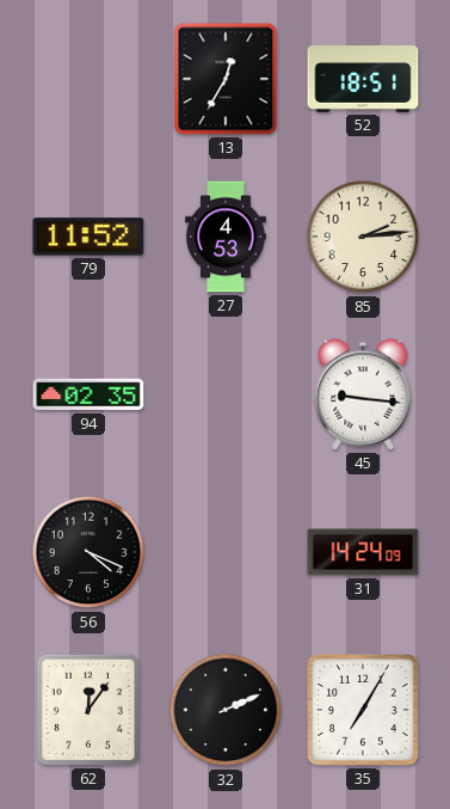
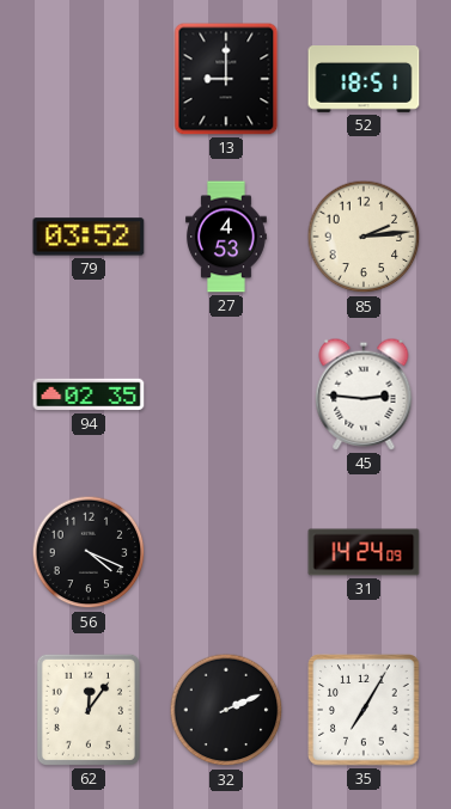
13: 12:35 -> 9:00
79: 11:52 -> 03:52
45: 9:16 -> 2:46
